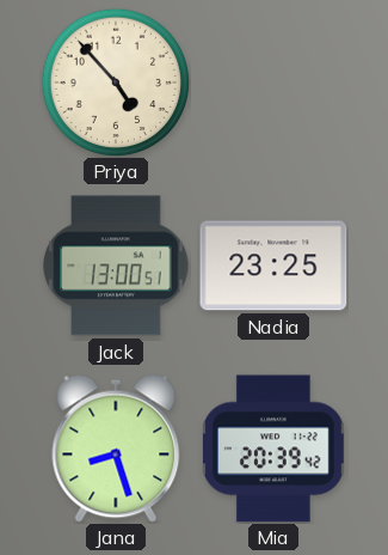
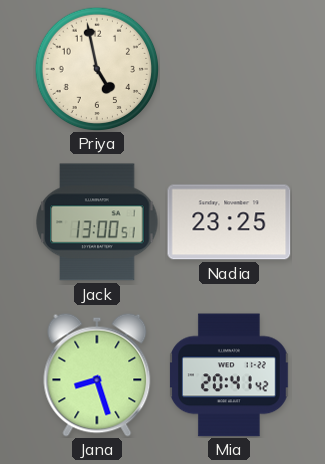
Priya: 4:53 -> 4:58
Mia: 20:39 -> 20:41
